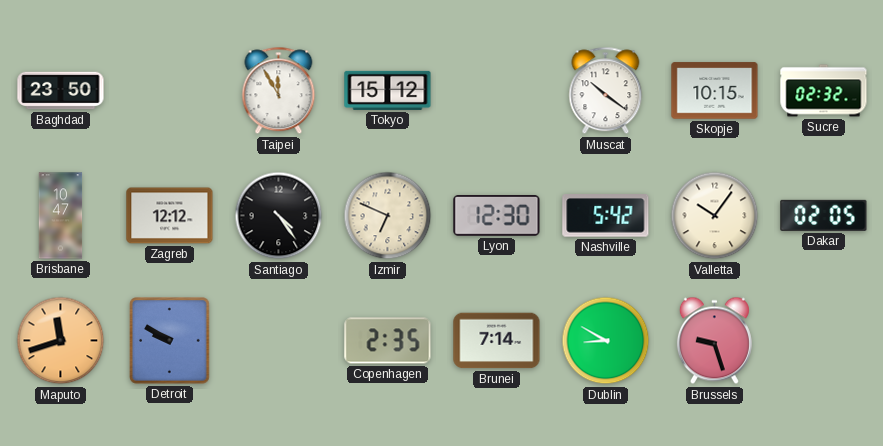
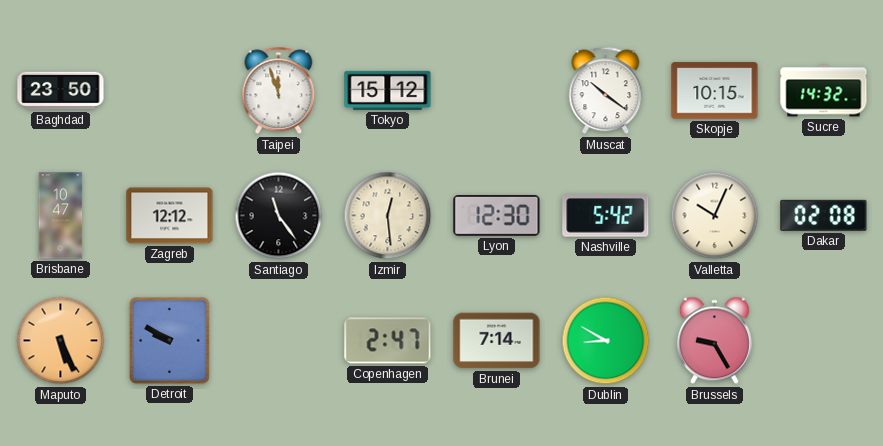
Taipei: 11:55 -> 11:57
Sucre: 02:32 -> 14:32
Santiago: 4:24 -> 11:24
Izmir: 6:49 -> 12:29
Valletta: 10:06 -> 10:04
Dakar: 02:05 -> 02:08
Maputo: 11:42 -> 5:26
Copenhagen: 2:35 -> 2:47
Brussels: 9:27 -> 9:25
